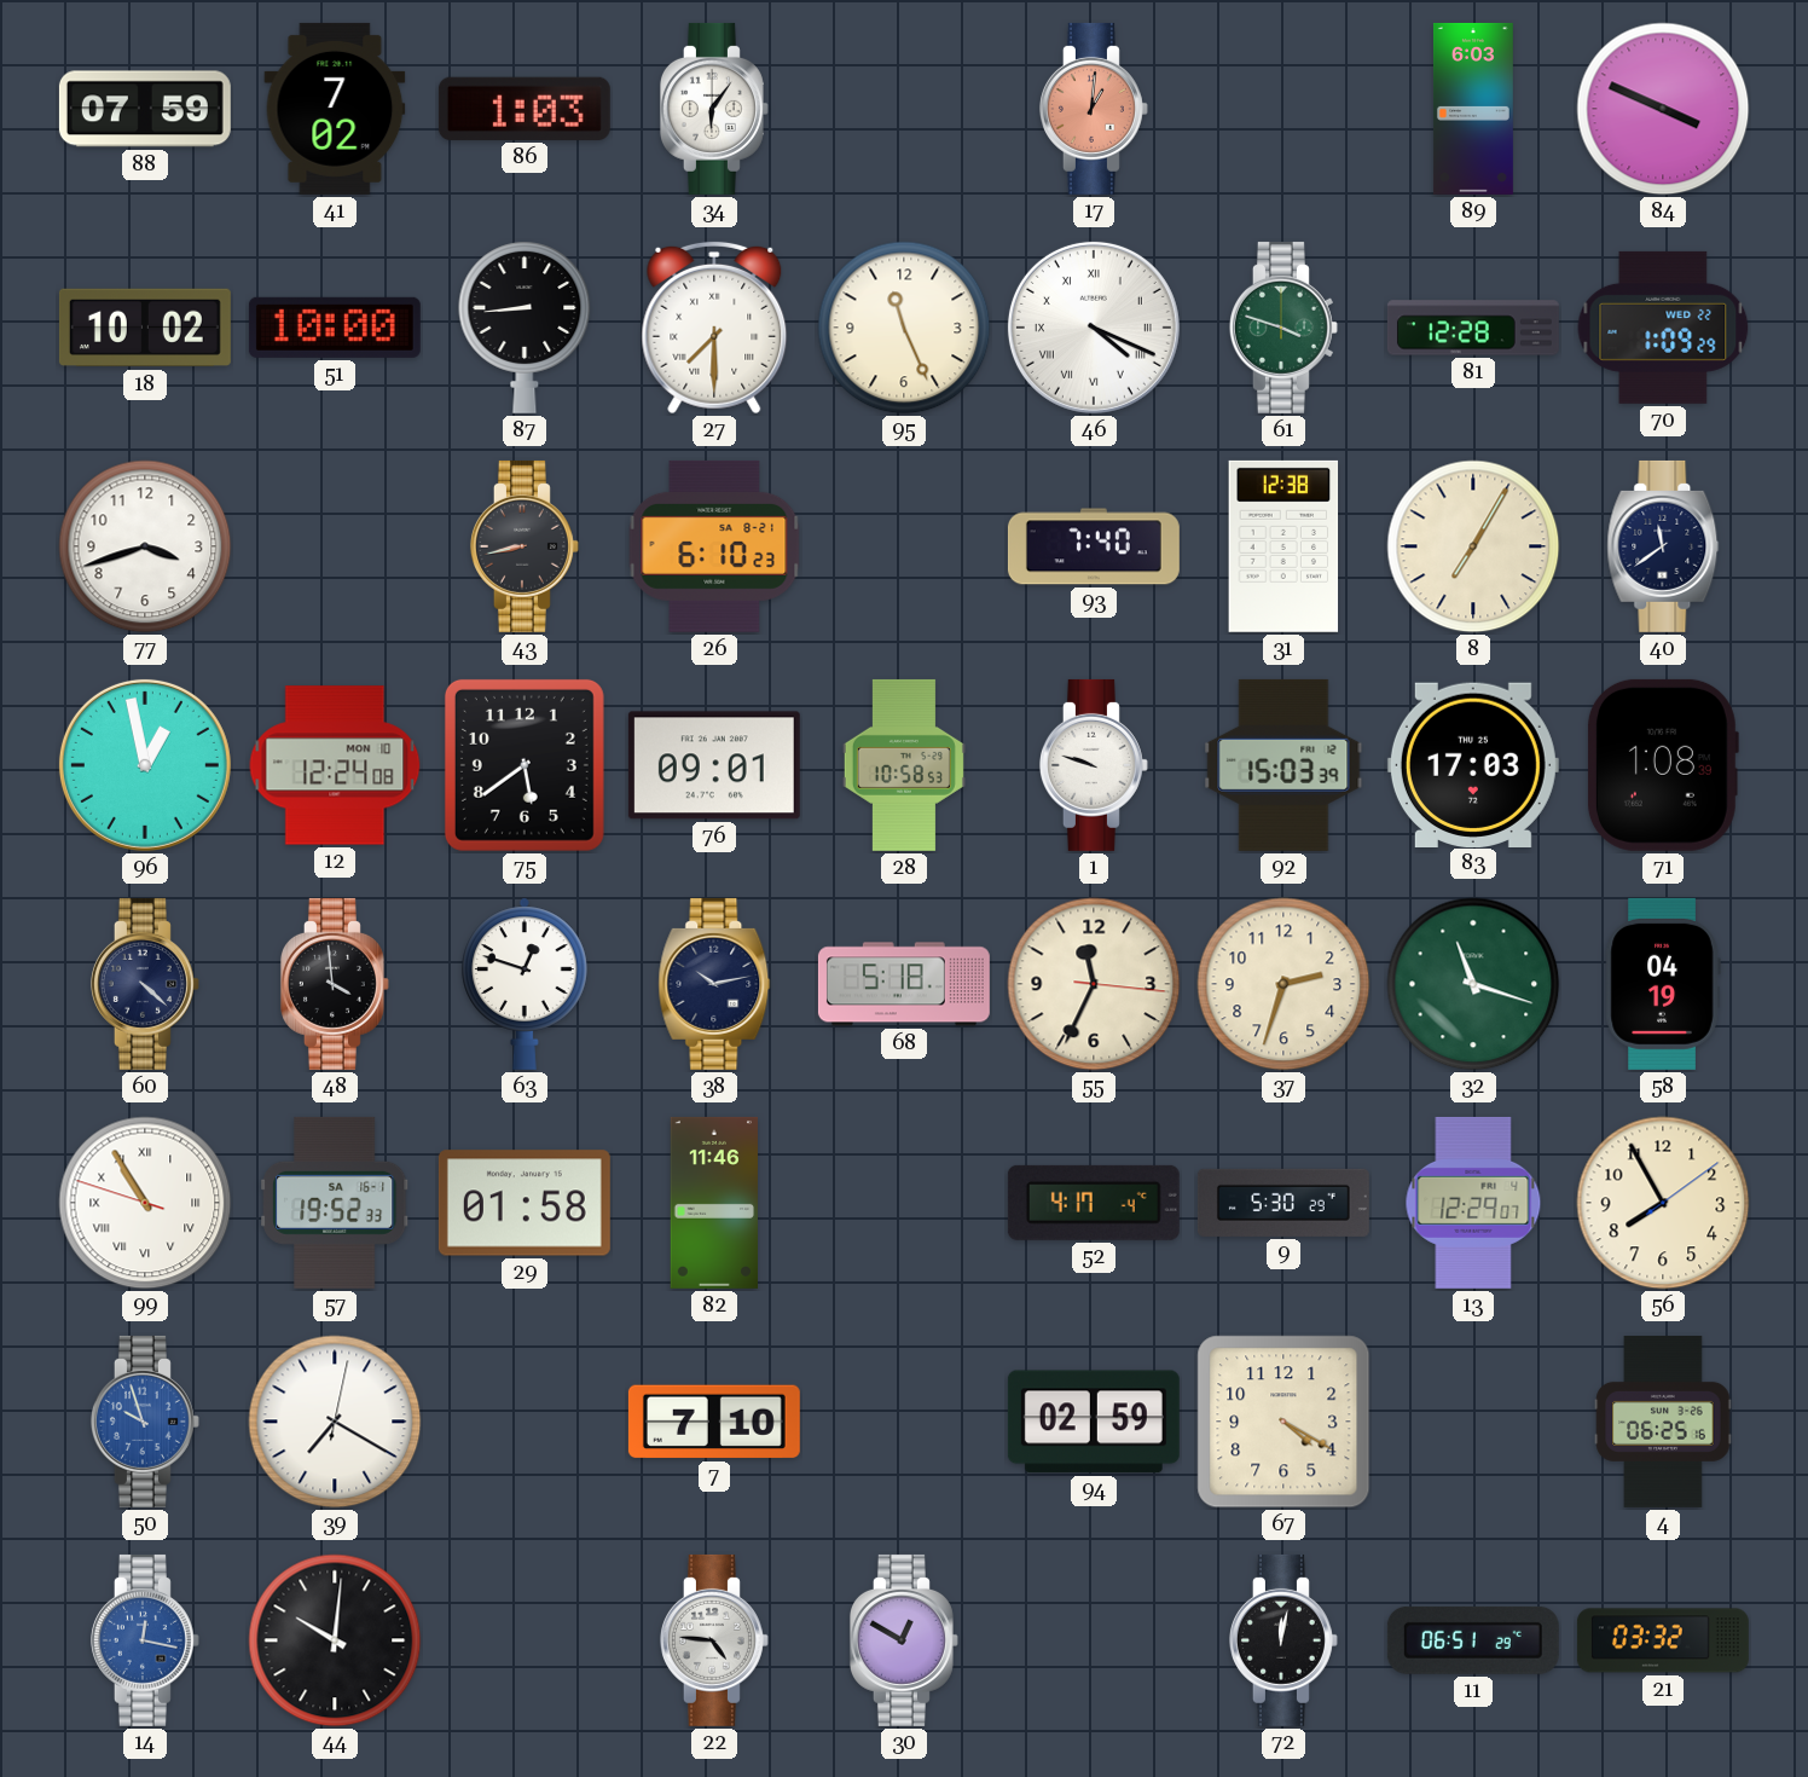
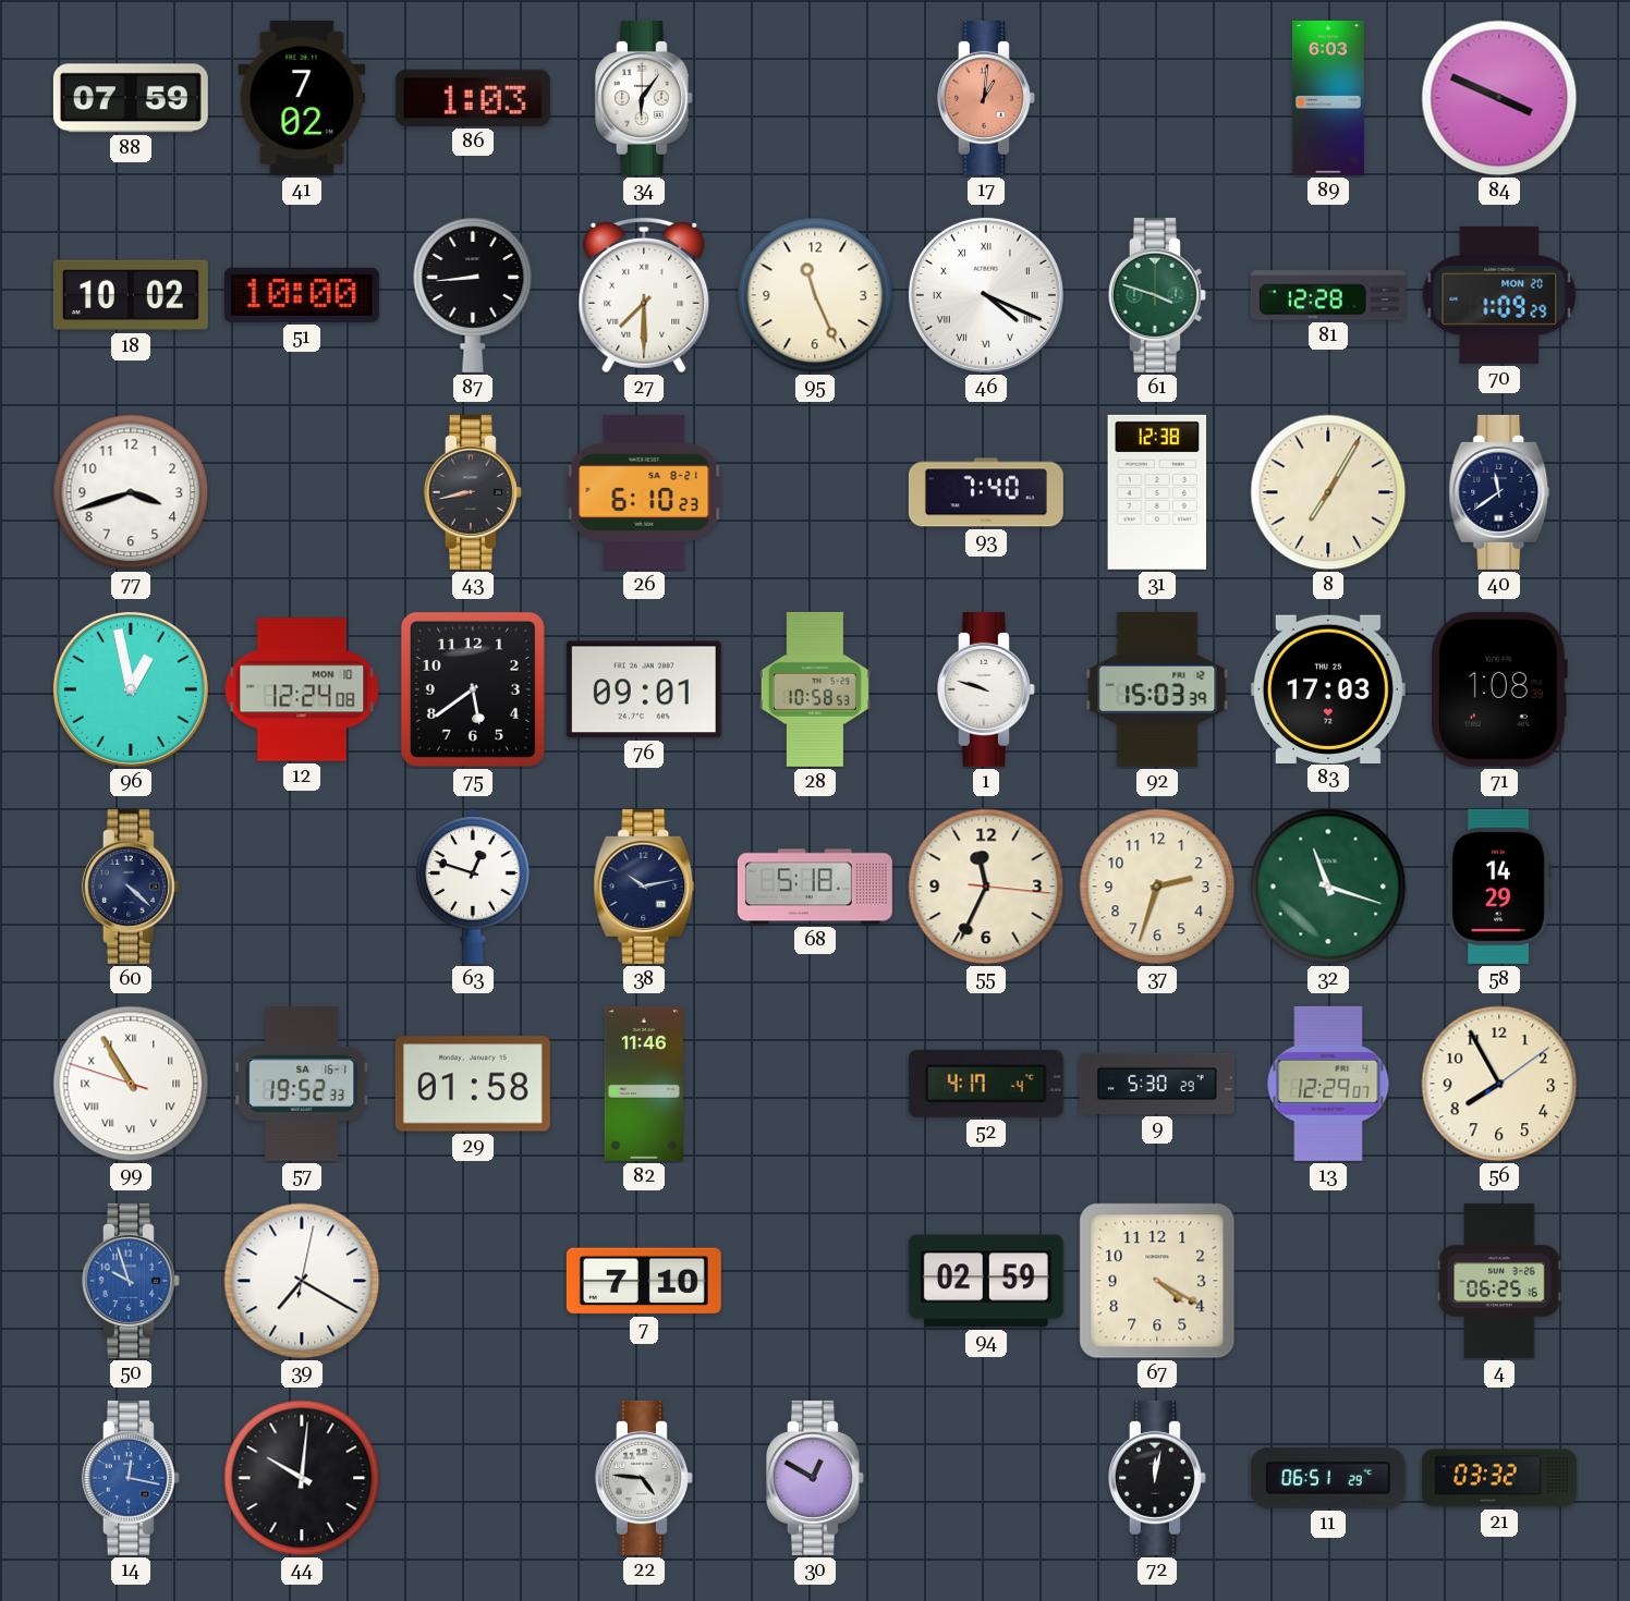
70 date: WED 22 -> MON 20
48: 3:59 -> none
58: 04:19 -> 14:29
